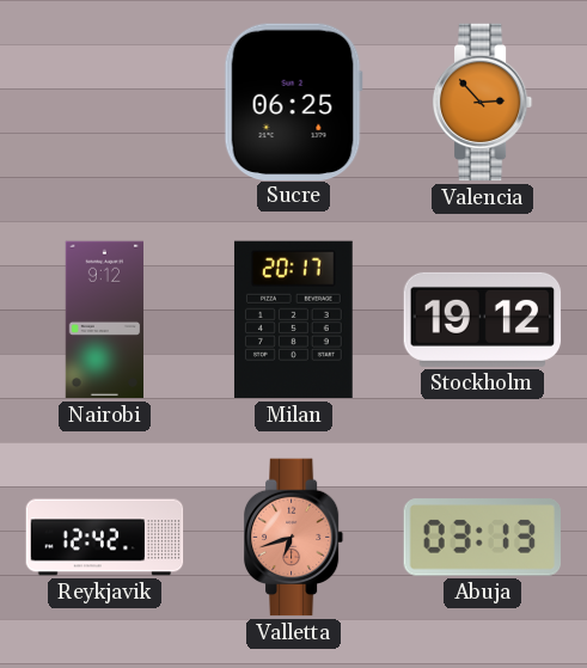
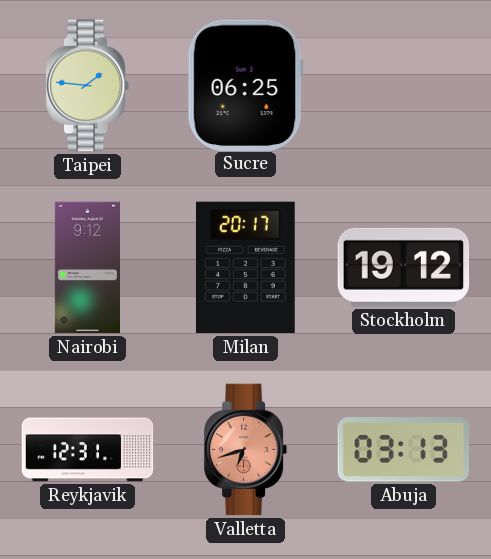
Taipei: none -> 1:46
Valencia: 2:53 -> none
Reykjavik: 12:42 -> 12:31
